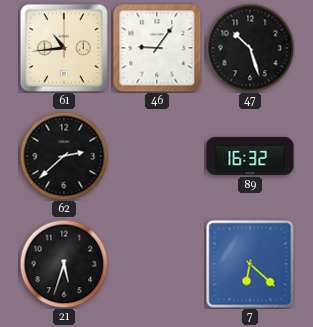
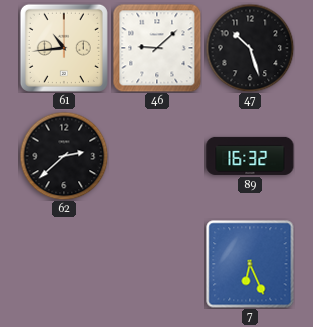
46: 9:06 -> 9:08
21: 5:33 -> none
7: 6:22 -> 6:26
